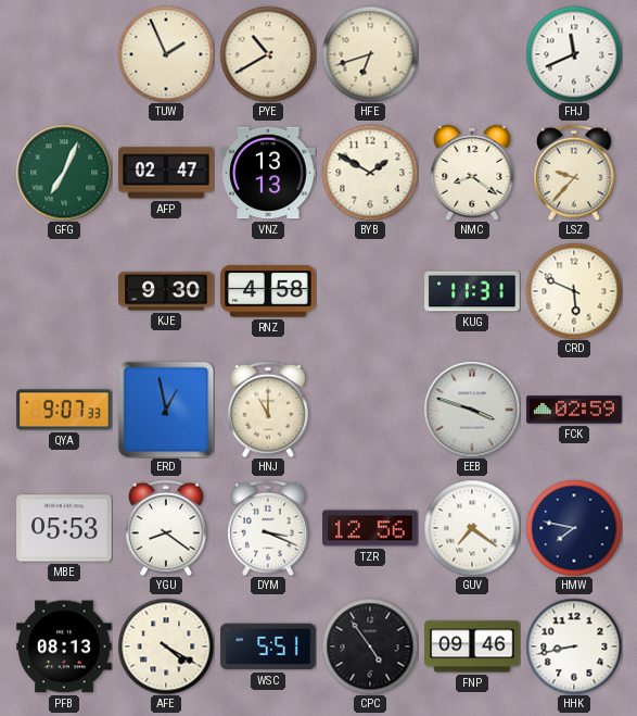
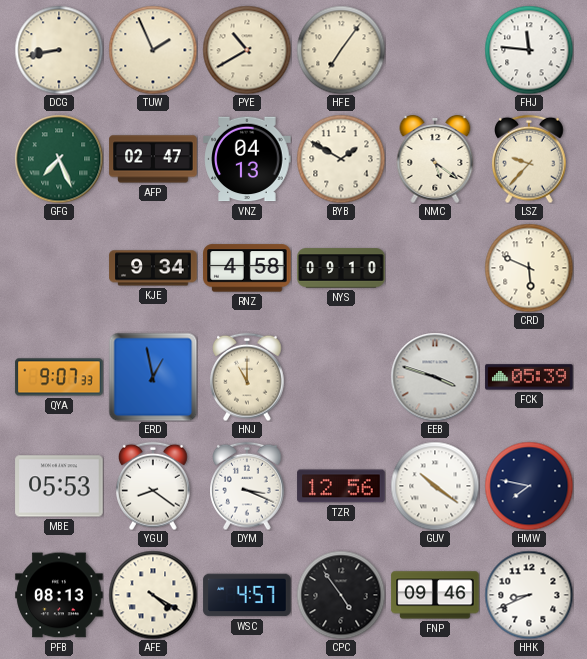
DCG: none -> 8:43
HFE: 6:42 -> 7:06
FHJ: 11:41 -> 11:46
GFG: 7:04 -> 7:26
VNZ: 13:13 -> 04:13
NMC: 8:21 -> 5:21
KJE: 9:30 -> 9:34
NYS: none -> 09:10
KUG: 11:31 -> none
FCK: 02:59 -> 05:39
GUV: 7:21 -> 10:21
WSC: 5:51 -> 4:57
HHK: 8:43 -> 8:41
